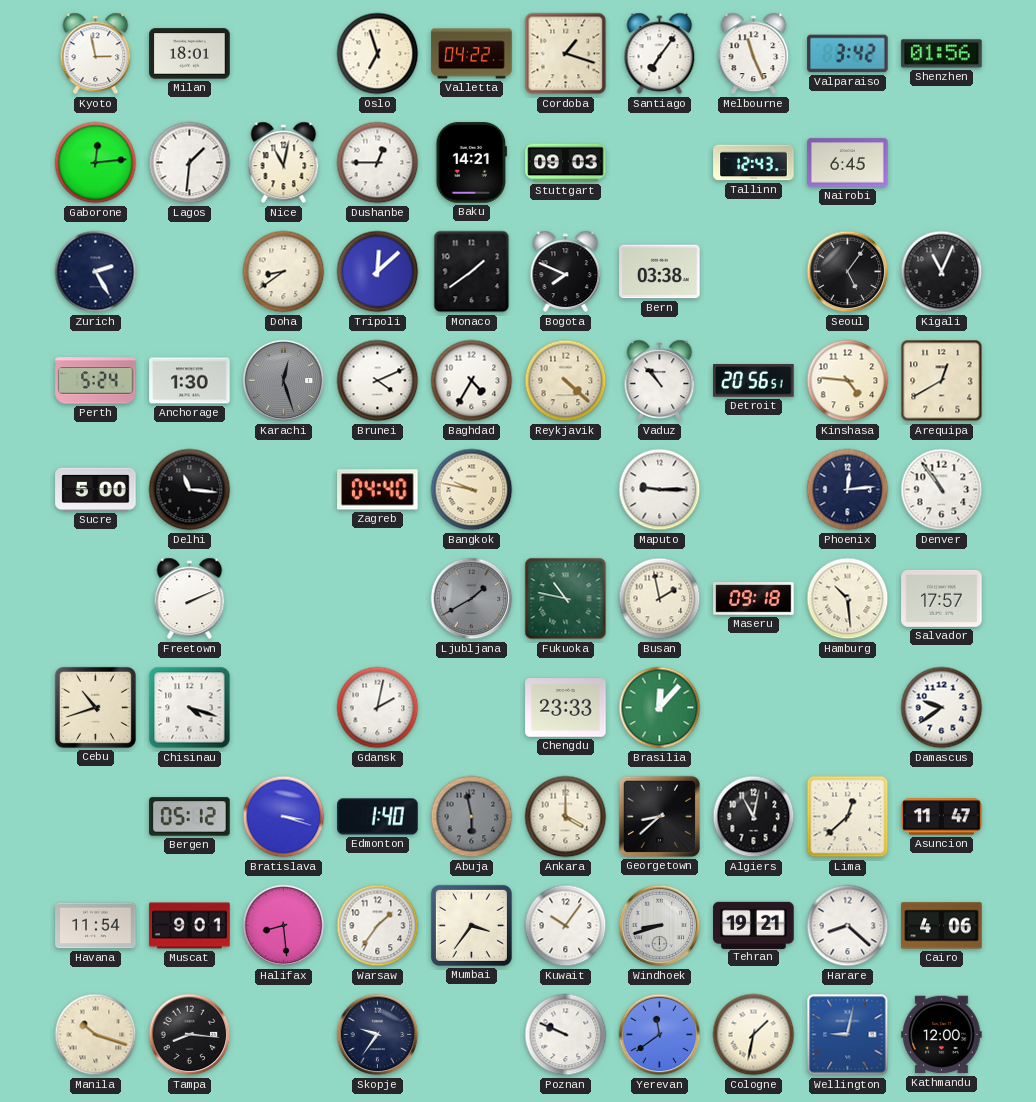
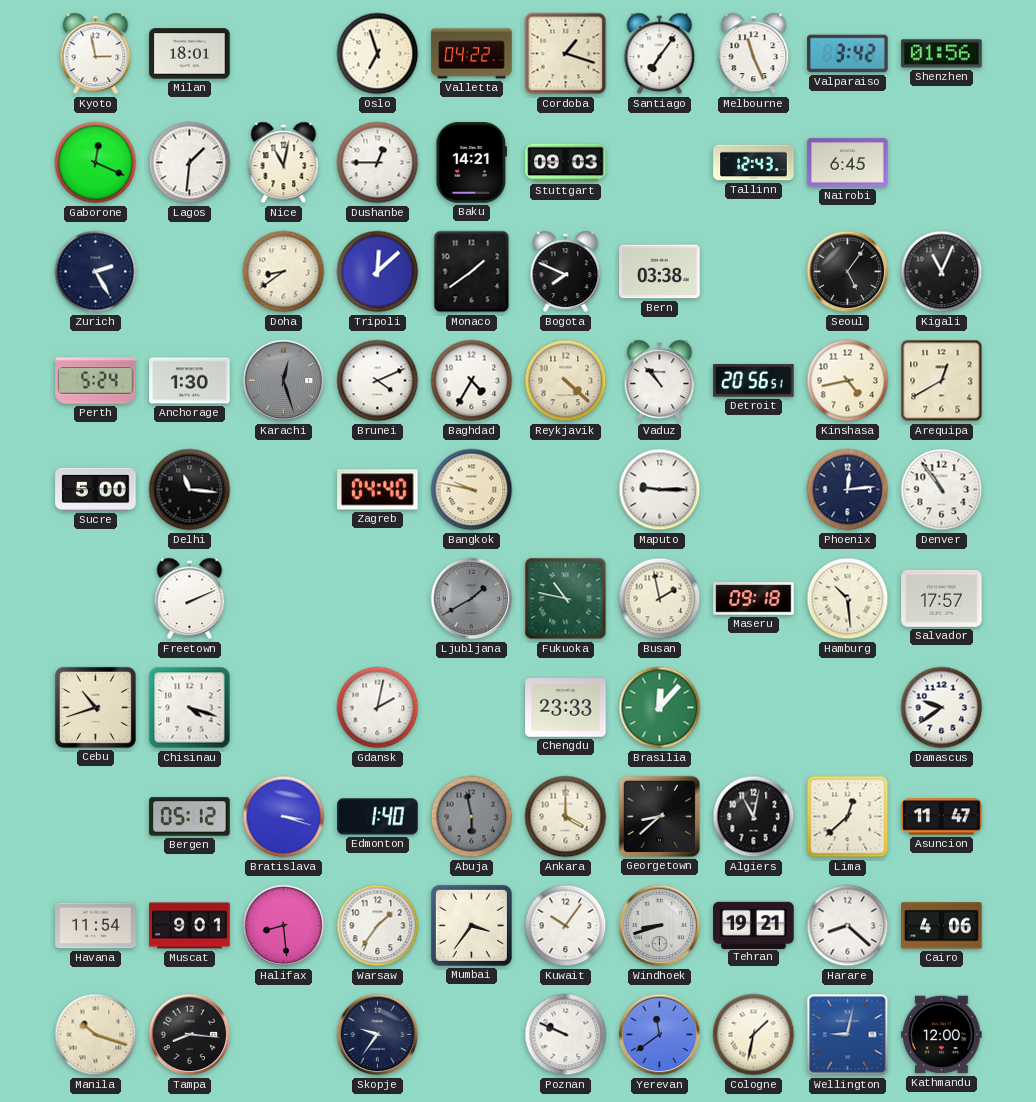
Gaborone: 12:14 -> 12:19
Kinshasa: 4:46 -> 4:43
